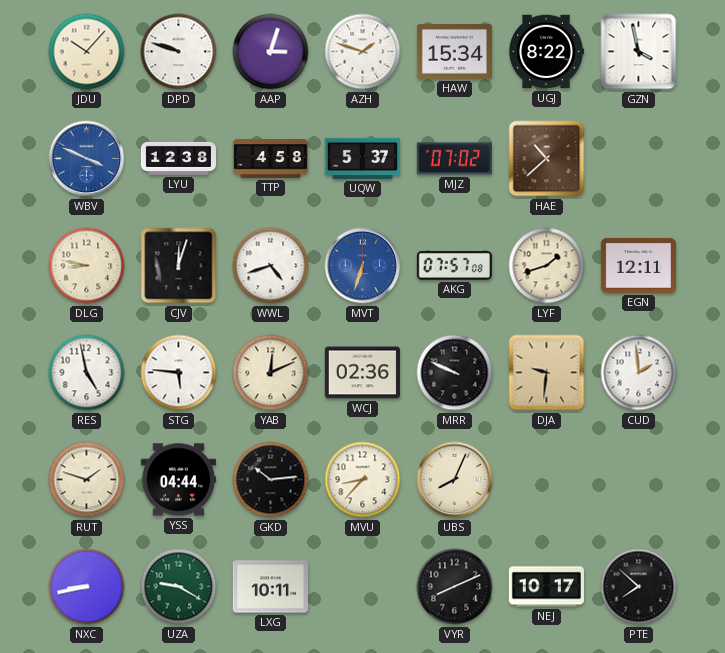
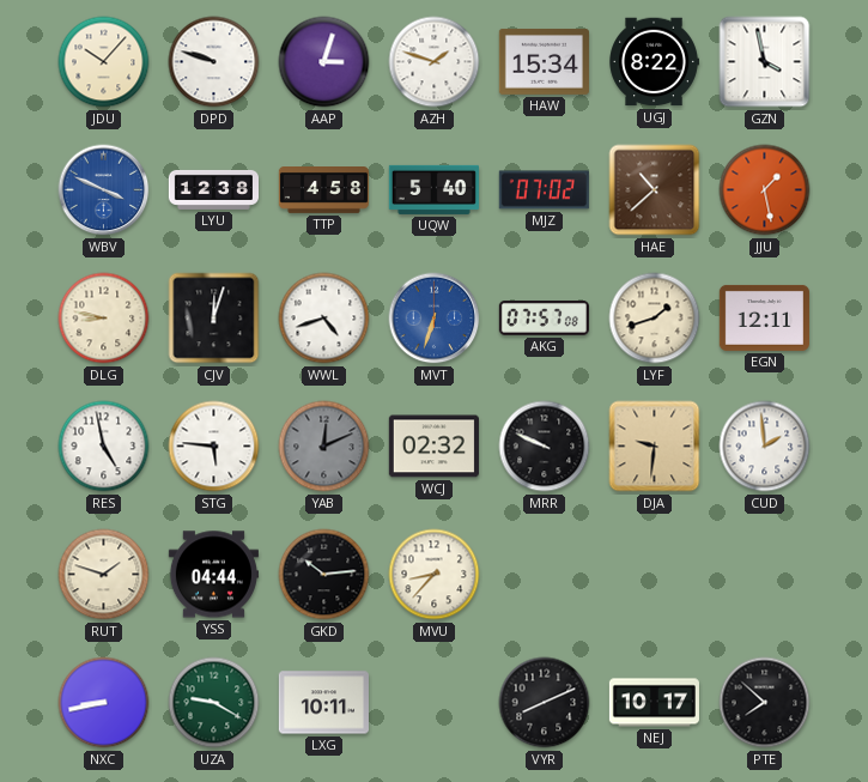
UQW: 5:37 -> 5:40
JJU: none -> 1:28
YAB dial: cream -> grey
WCJ: 02:36 -> 02:32
UBS: 8:04 -> none
